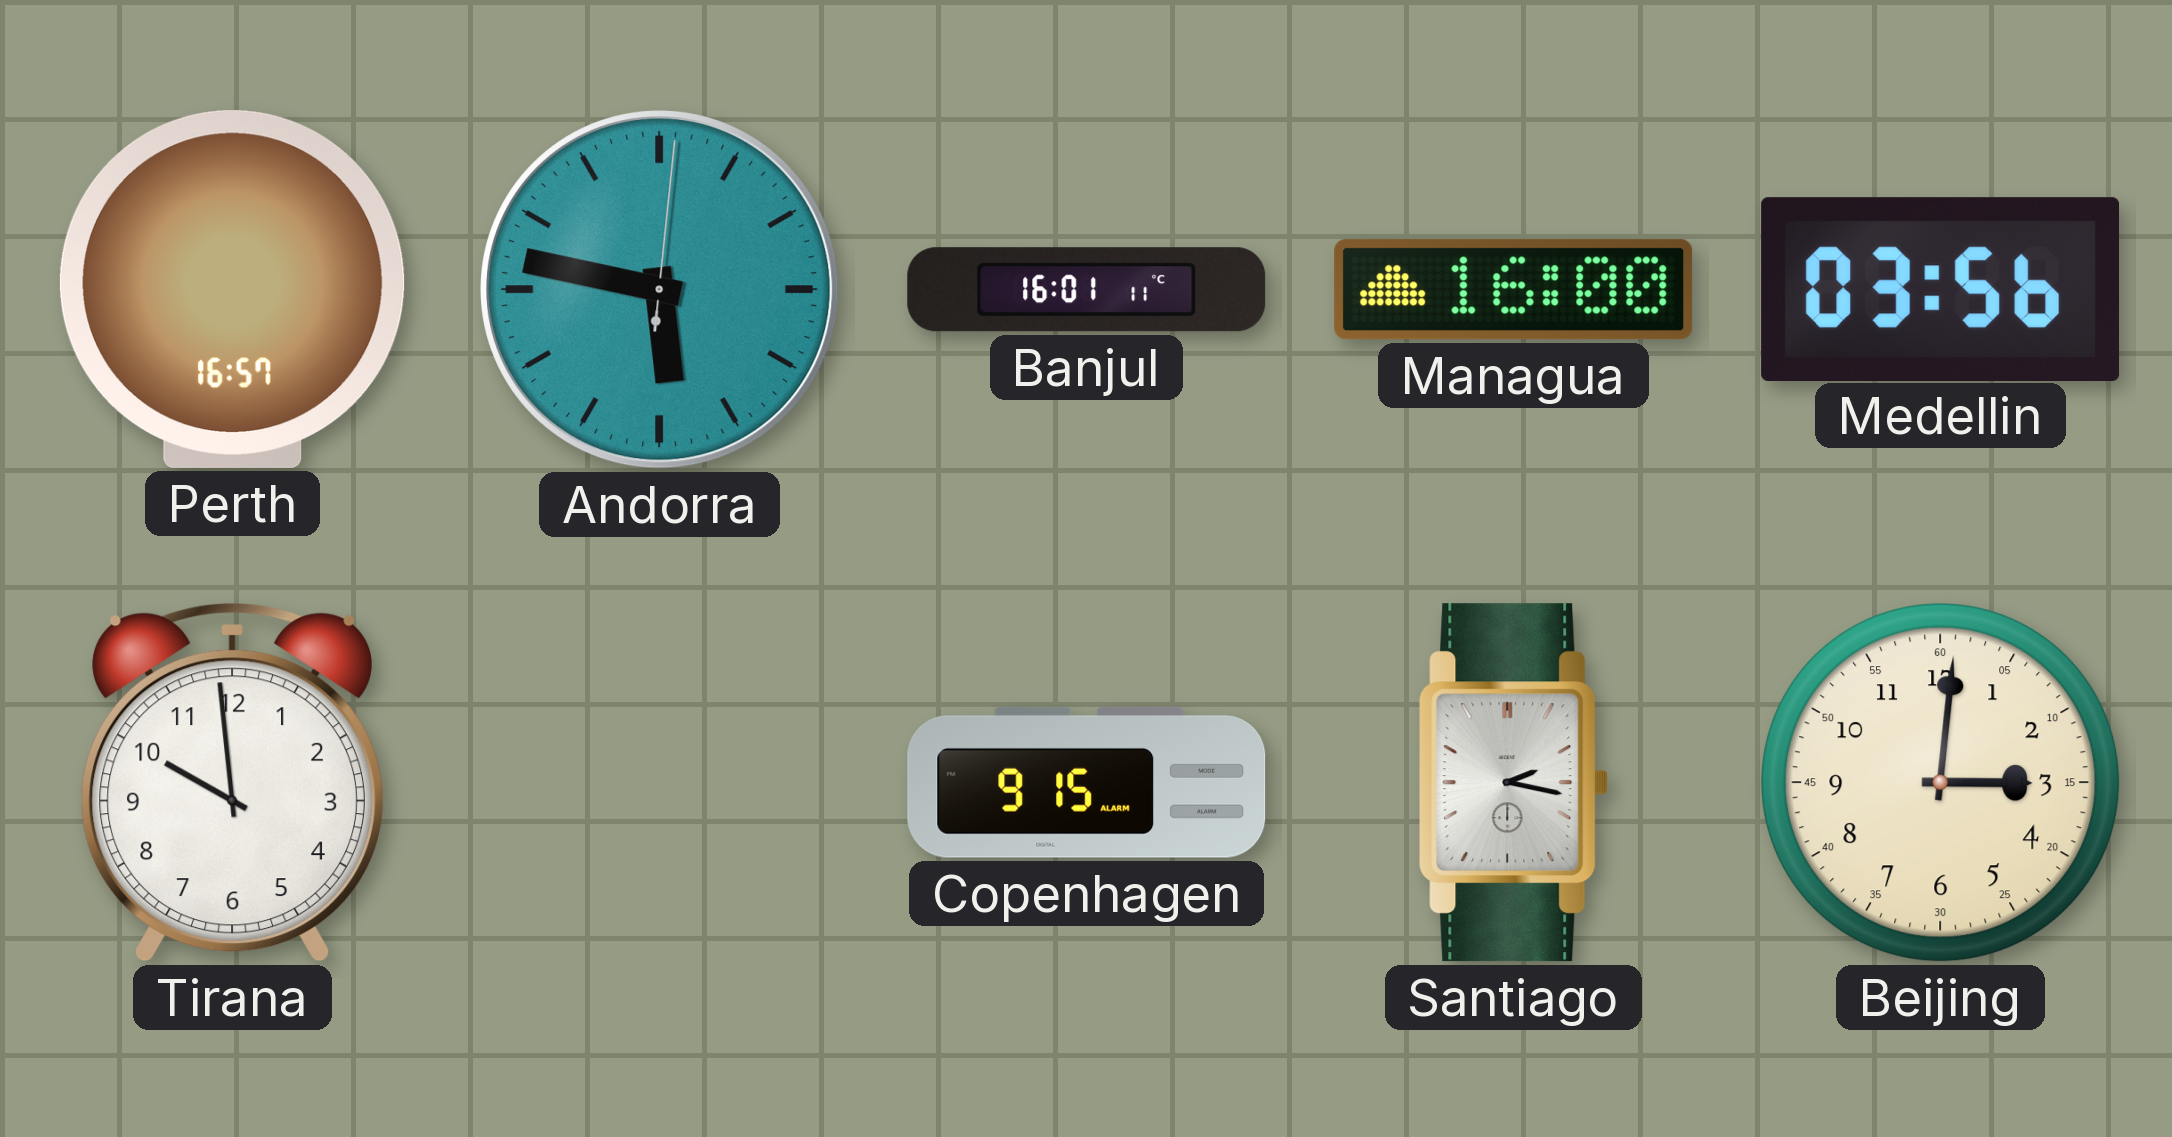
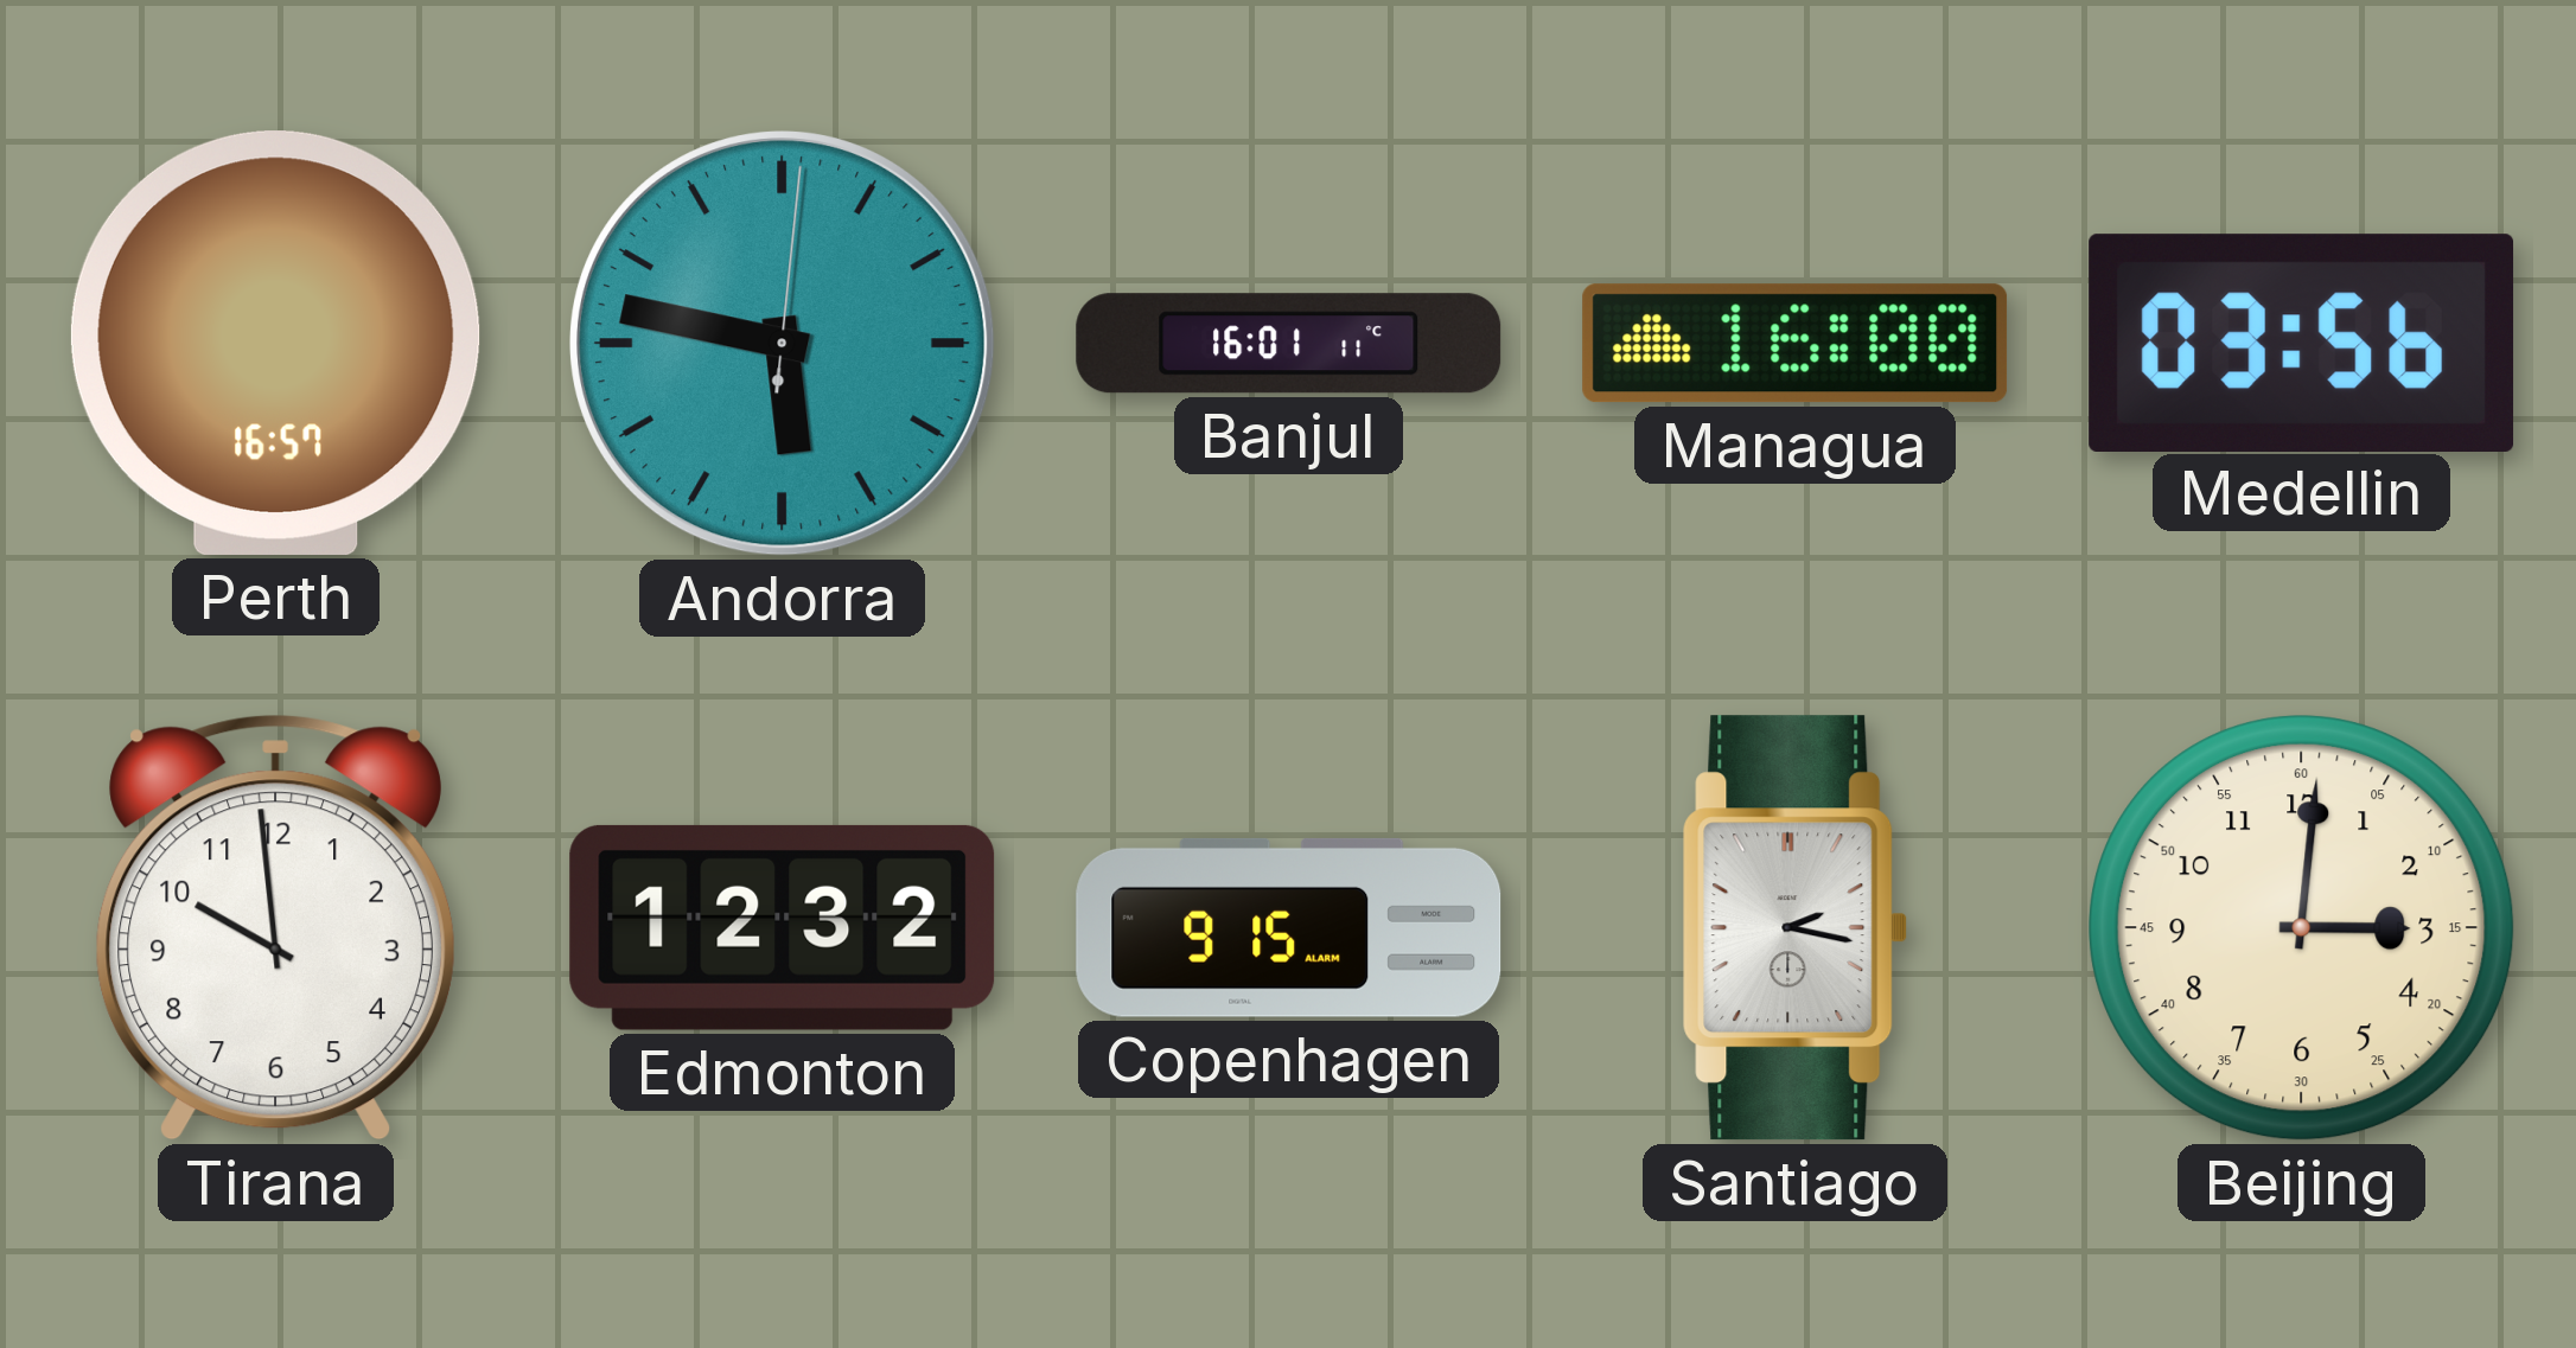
Edmonton: none -> 12:32
